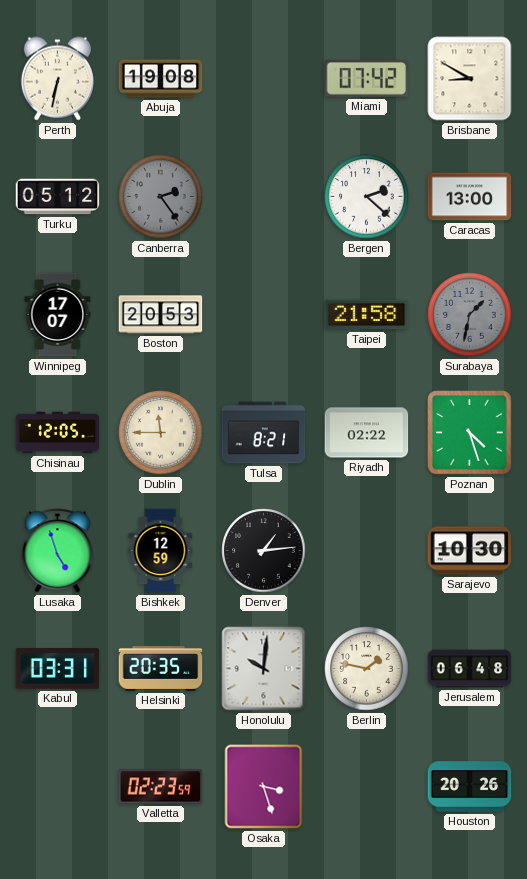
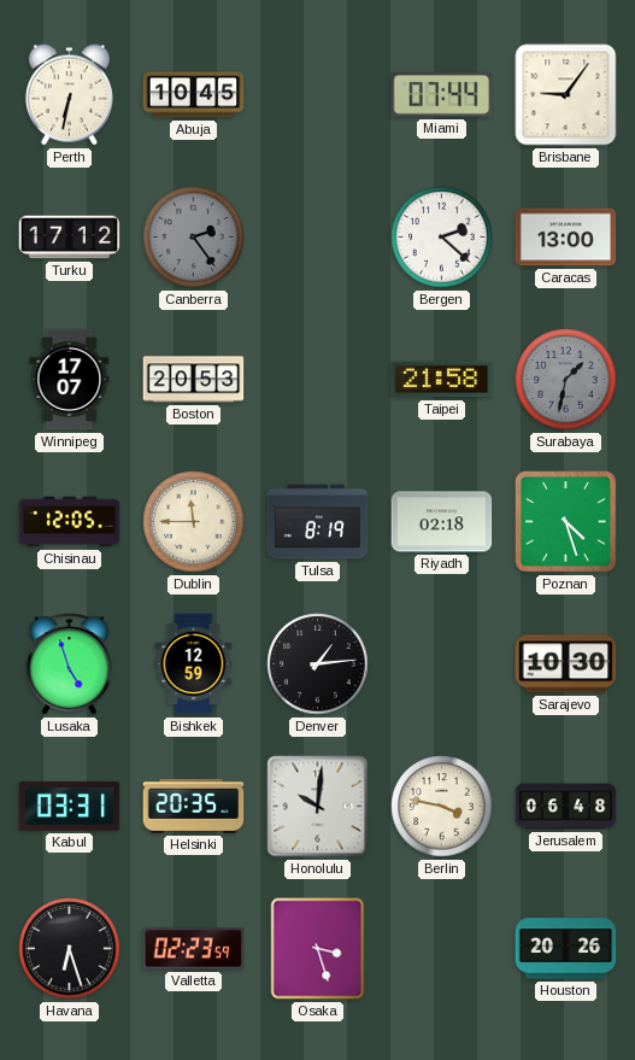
Abuja: 19:08 -> 10:45
Miami: 07:42 -> 07:44
Brisbane: 8:50 -> 9:06
Turku: 05:12 -> 17:12
Tulsa: 8:21 -> 8:19
Riyadh: 02:22 -> 02:18
Berlin: 1:47 -> 3:47
Havana: none -> 6:27
